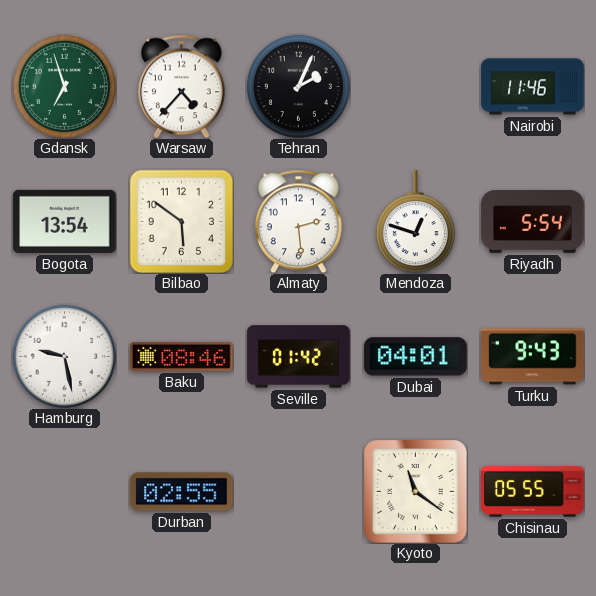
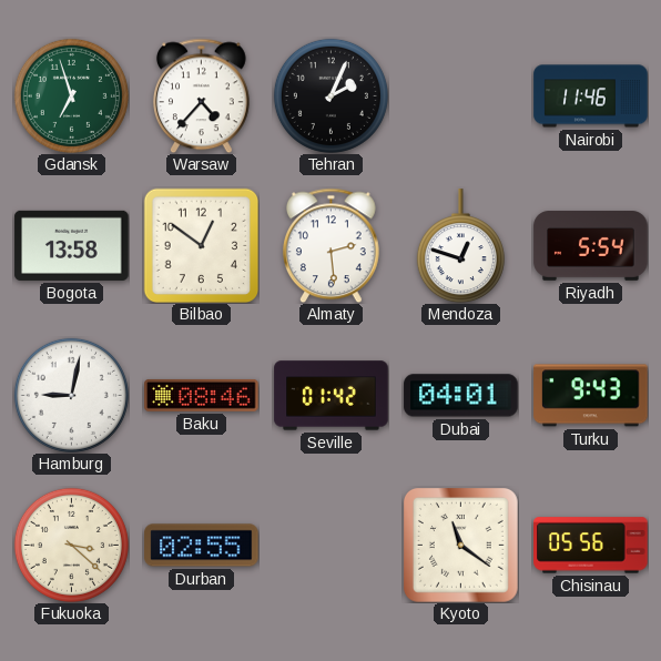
Bogota: 13:54 -> 13:58
Bilbao: 5:51 -> 12:51
Hamburg: 9:28 -> 9:02
Fukuoka: none -> 3:22
Chisinau: 05:55 -> 05:56
